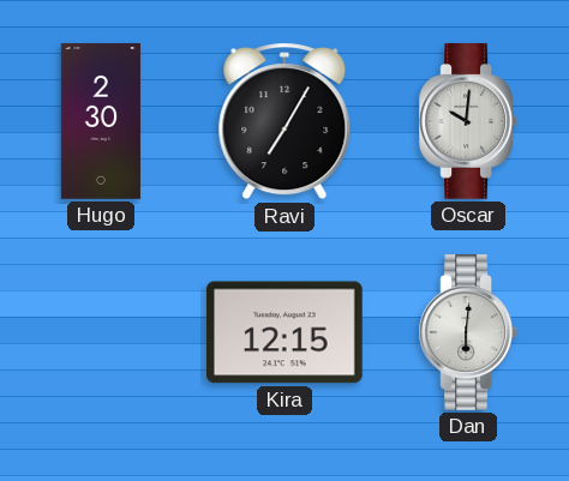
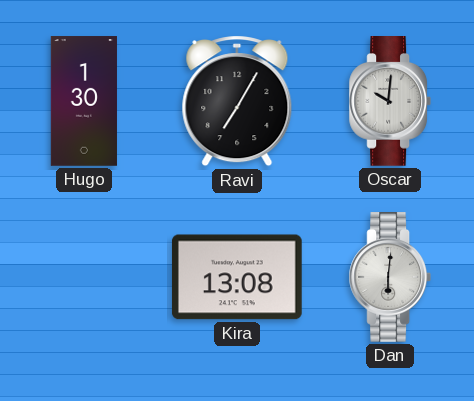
Hugo: 2:30 -> 1:30
Kira: 12:15 -> 13:08
